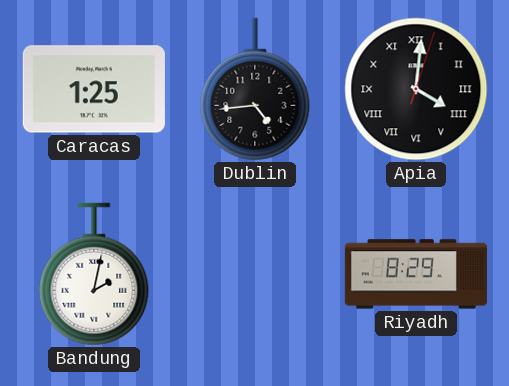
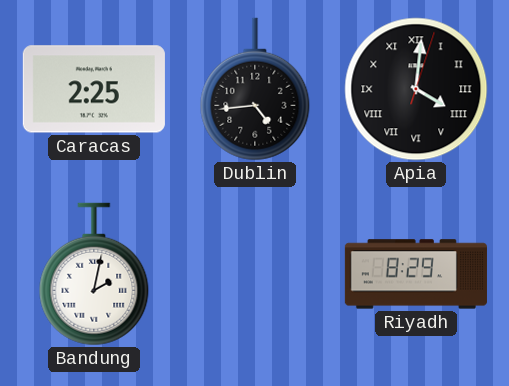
Caracas: 1:25 -> 2:25
